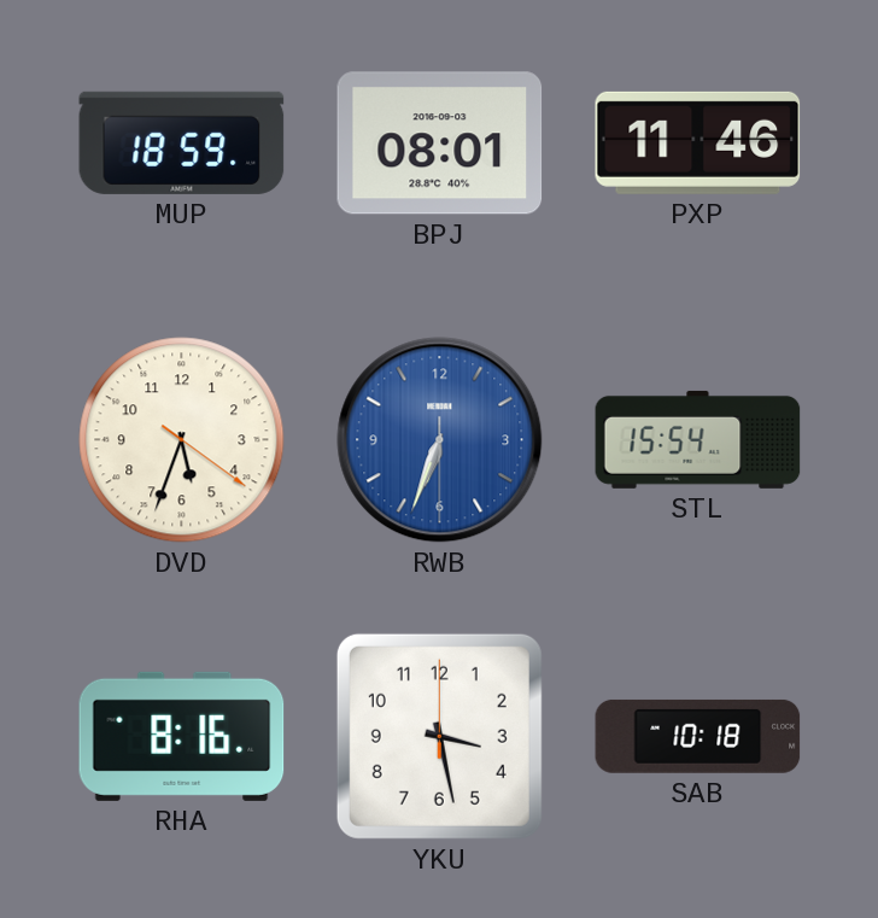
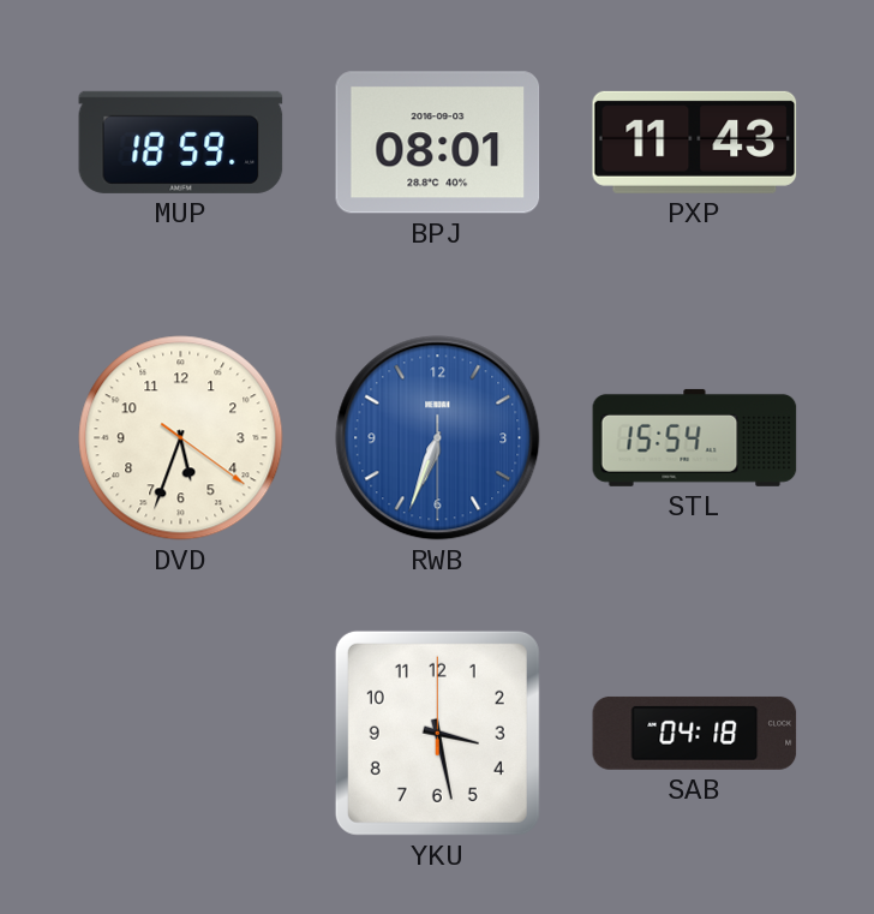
PXP: 11:46 -> 11:43
RHA: 8:16 -> none
SAB: 10:18 -> 04:18
